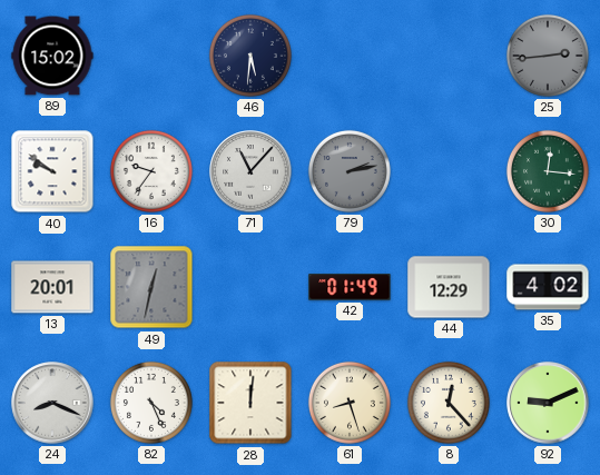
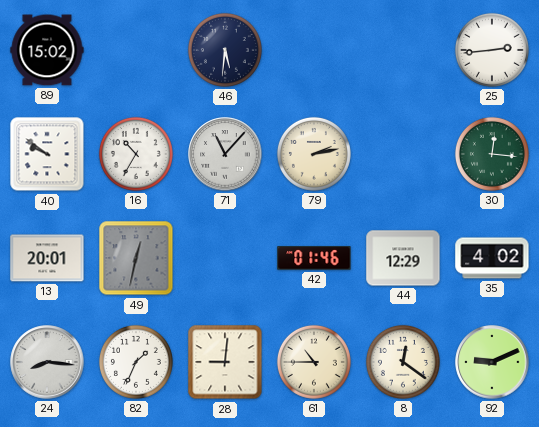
25 dial: grey -> white
16: 9:36 -> 10:35
79 dial: grey -> cream
42: 01:49 -> 01:46
24: 8:19 -> 8:16
82: 4:26 -> 1:34
28: 12:01 -> 9:01
61: 8:27 -> 10:45
8: 12:23 -> 12:21
